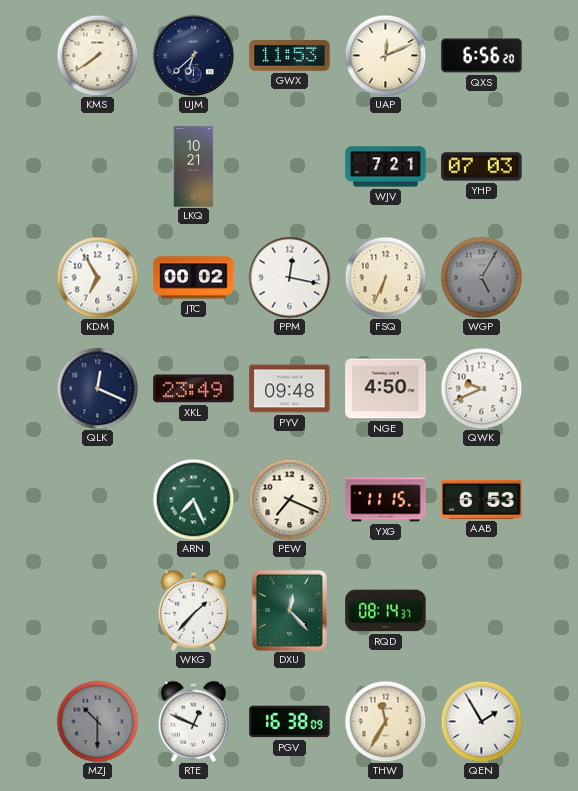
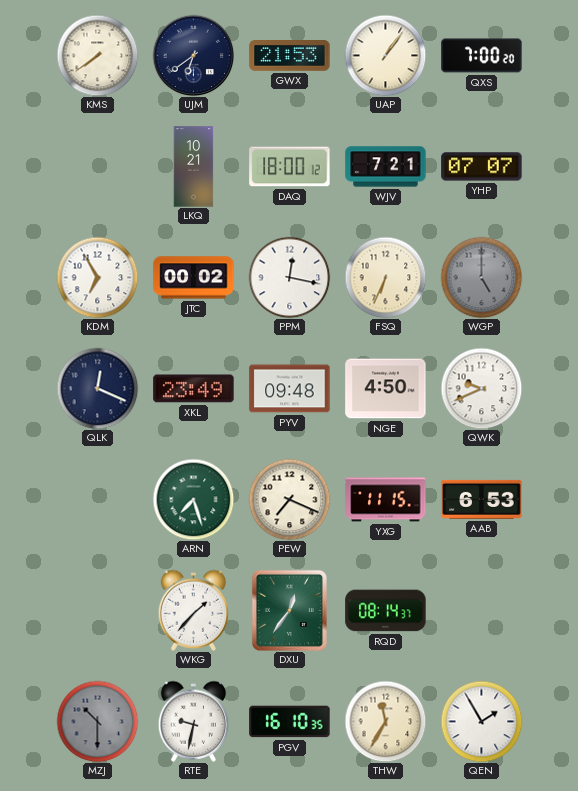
UJM: 6:38 -> 6:39
GWX: 11:53 -> 21:53
UAP: 12:11 -> 1:06
QXS: 6:56 -> 7:00
DAQ: none -> 18:00
YHP: 07:03 -> 07:07
WGP: 5:05 -> 5:00
ARN: 7:26 -> 7:27
DXU: 12:23 -> 12:36
RTE: 12:49 -> 9:32
PGV: 16:38 -> 16:10
